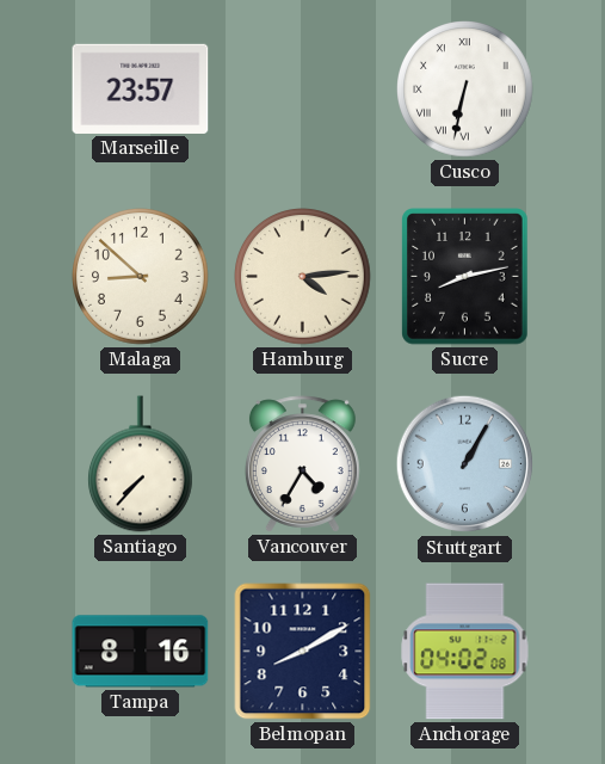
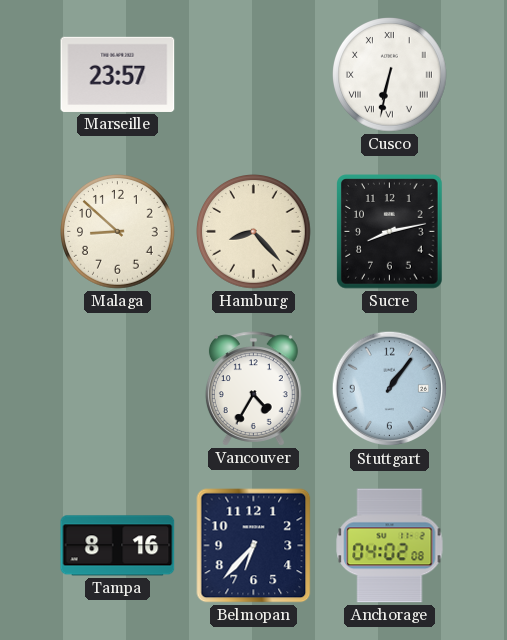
Hamburg: 4:14 -> 8:23
Santiago: 7:37 -> none
Stuttgart: 1:05 -> 1:06
Belmopan: 8:10 -> 6:37
